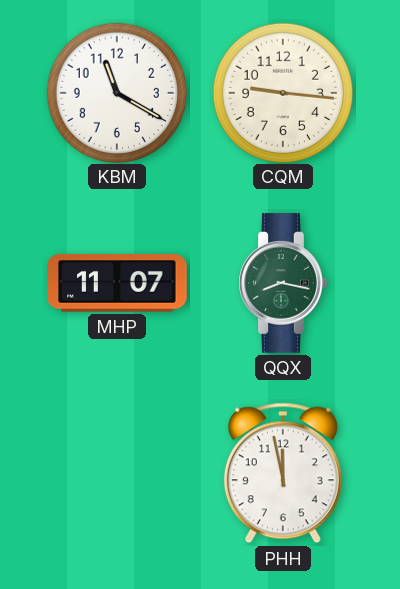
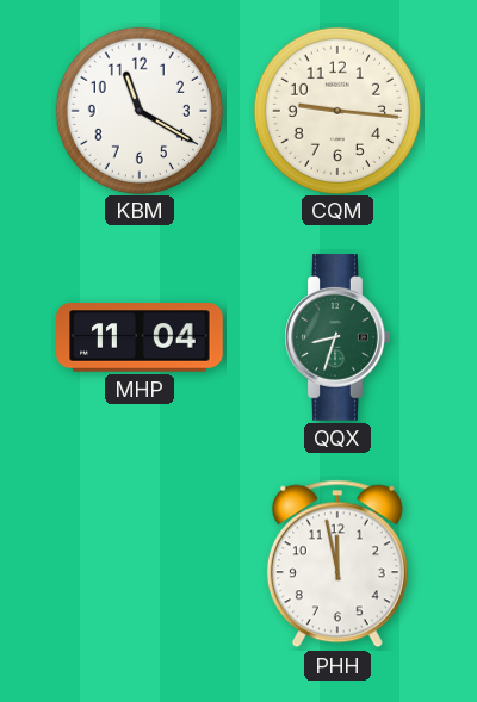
MHP: 11:07 -> 11:04
QQX: 8:17 -> 8:33
